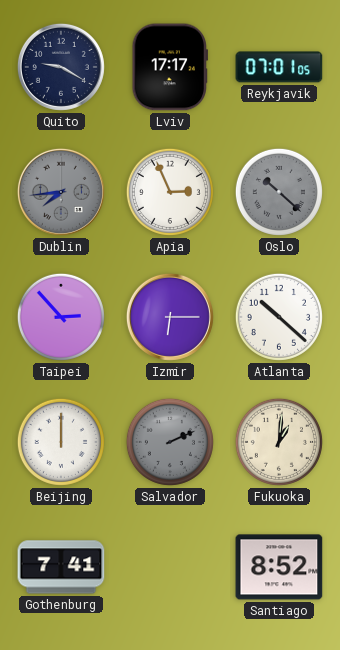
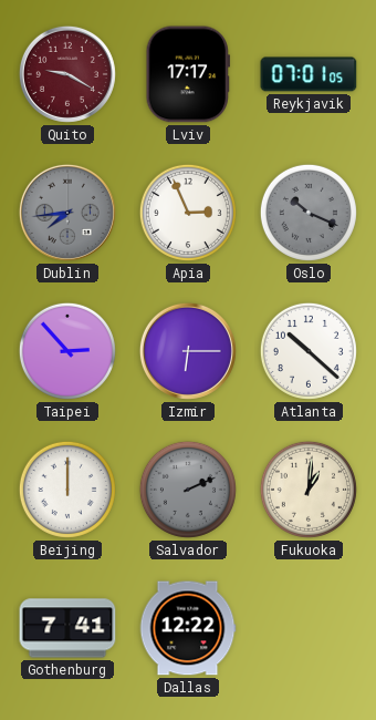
Quito dial: navy -> burgundy
Oslo: 10:22 -> 10:19
Dallas: none -> 12:22
Santiago: 8:52 -> none
